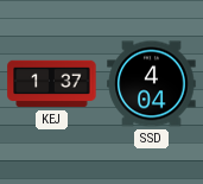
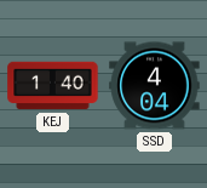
KEJ: 1:37 -> 1:40
